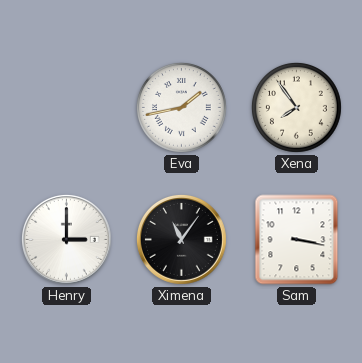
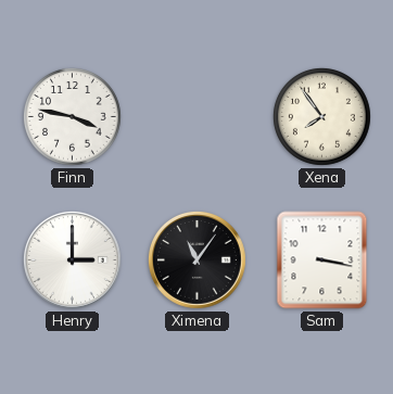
Finn: none -> 3:47
Eva: 1:43 -> none
